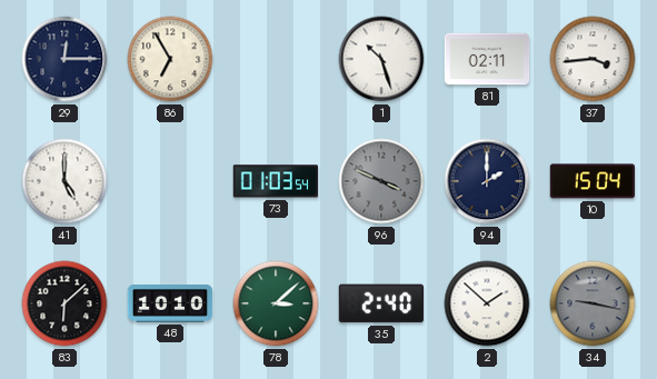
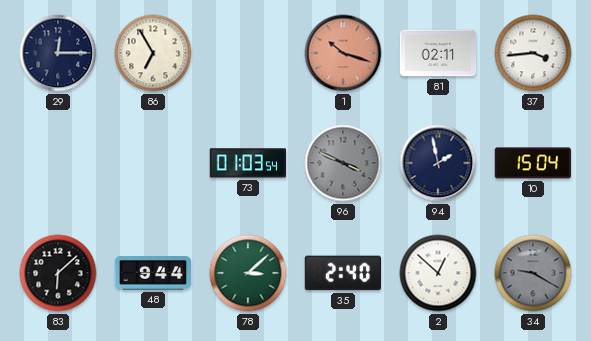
1: 10:27 -> 10:18
1 dial: white -> salmon
41: 5:00 -> none
94: 2:00 -> 1:58
48: 10:10 -> 9:44
2: 1:52 -> 12:52
34: 9:17 -> 9:20
